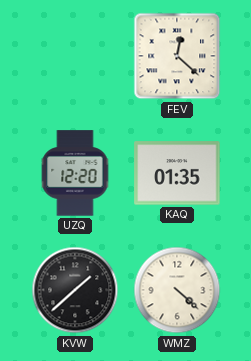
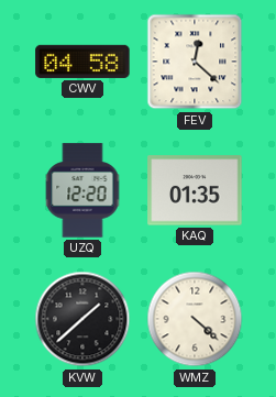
CWV: none -> 04:58
